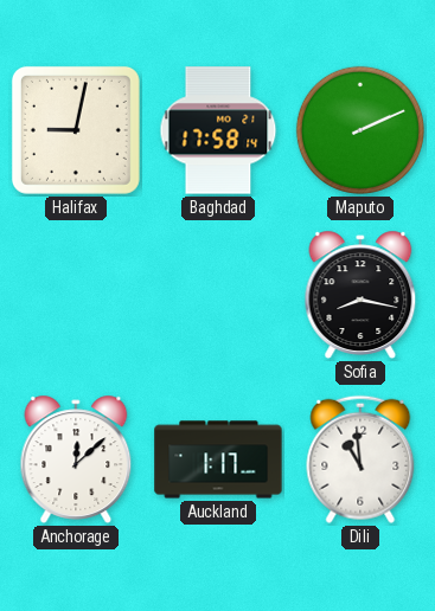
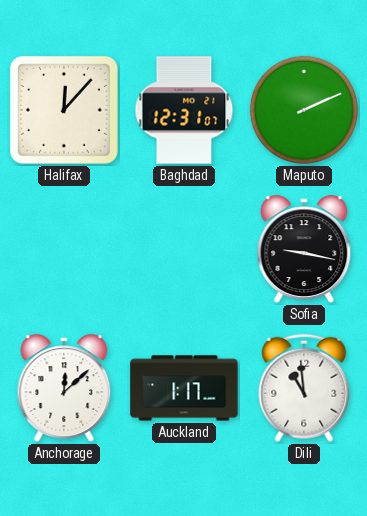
Halifax: 9:02 -> 12:07
Baghdad: 17:58 -> 12:31
Sofia: 8:17 -> 9:17
